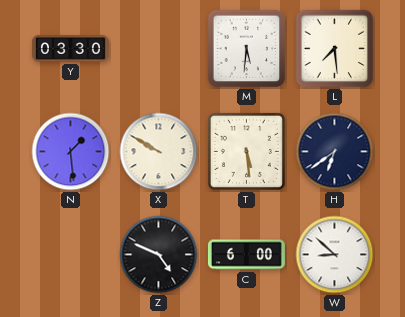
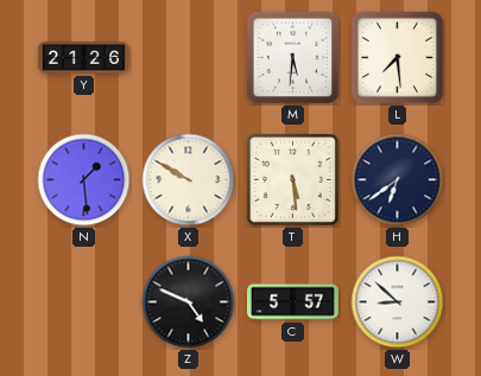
Y: 03:30 -> 21:26
C: 6:00 -> 5:57
